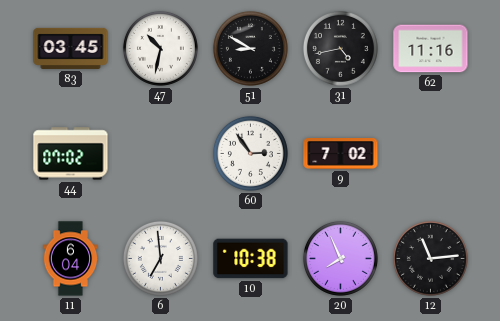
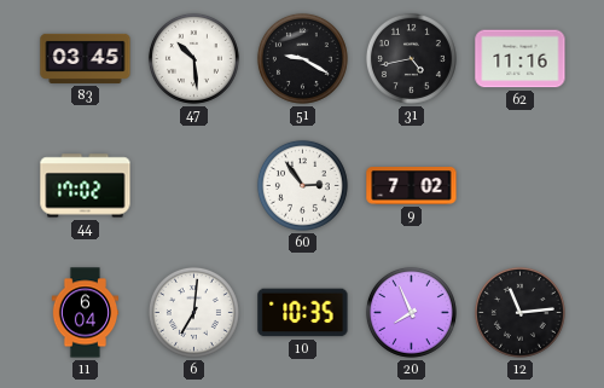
47: 10:32 -> 10:29
51: 8:50 -> 9:20
44: 07:02 -> 17:02
6: 6:59 -> 7:01
10: 10:38 -> 10:35
